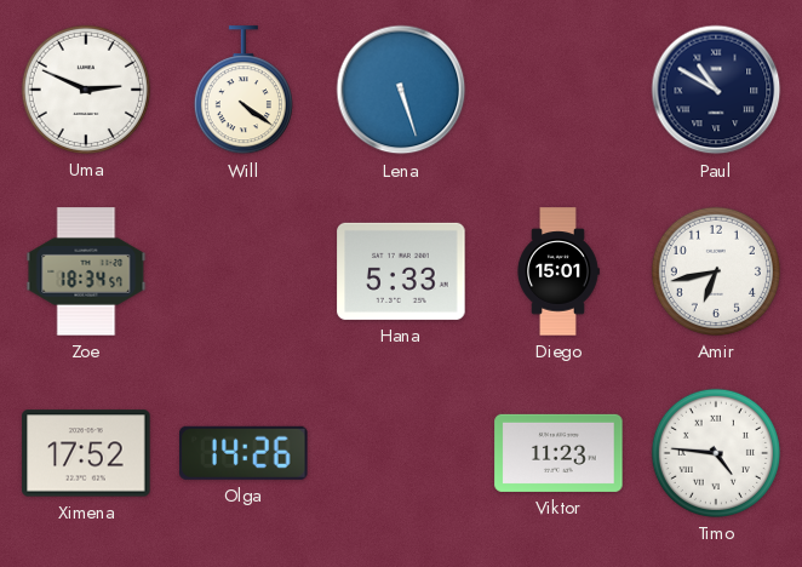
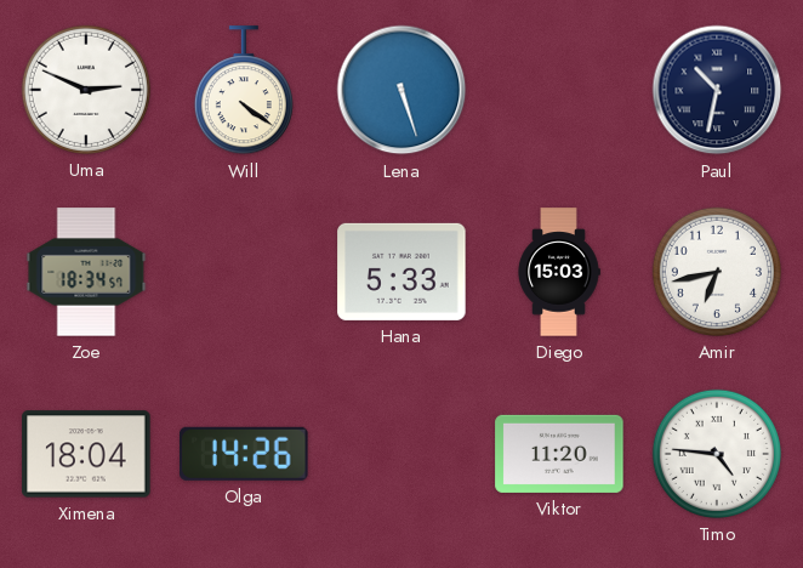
Paul: 10:50 -> 10:32
Diego: 15:01 -> 15:03
Ximena: 17:52 -> 18:04
Viktor: 11:23 -> 11:20
